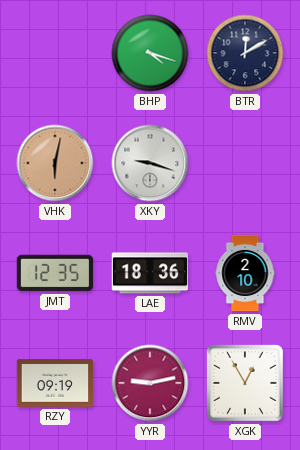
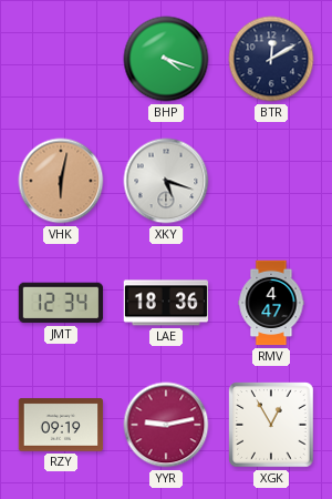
XKY: 9:18 -> 5:18
JMT: 12:35 -> 12:34
RMV: 2:10 -> 4:47
